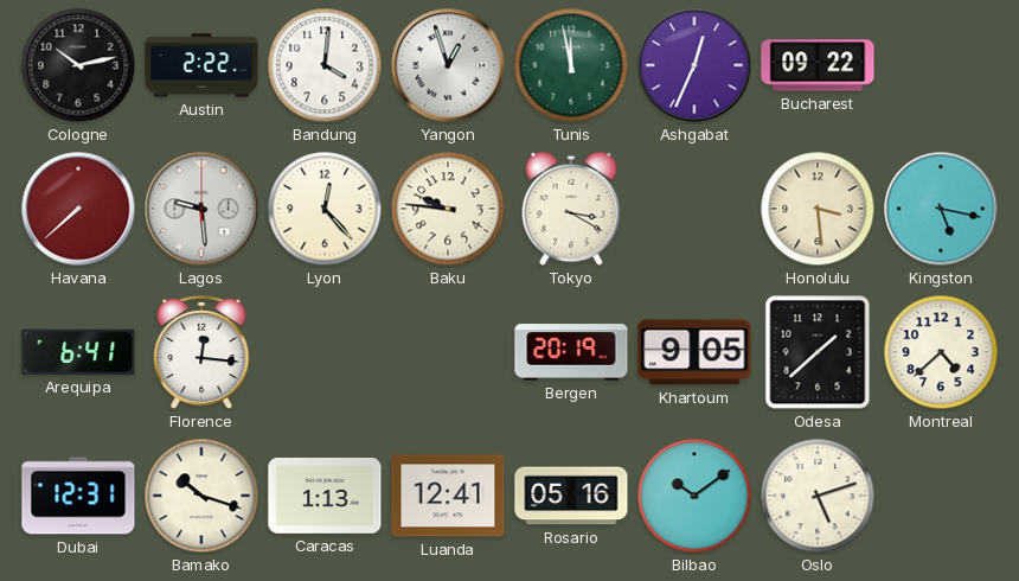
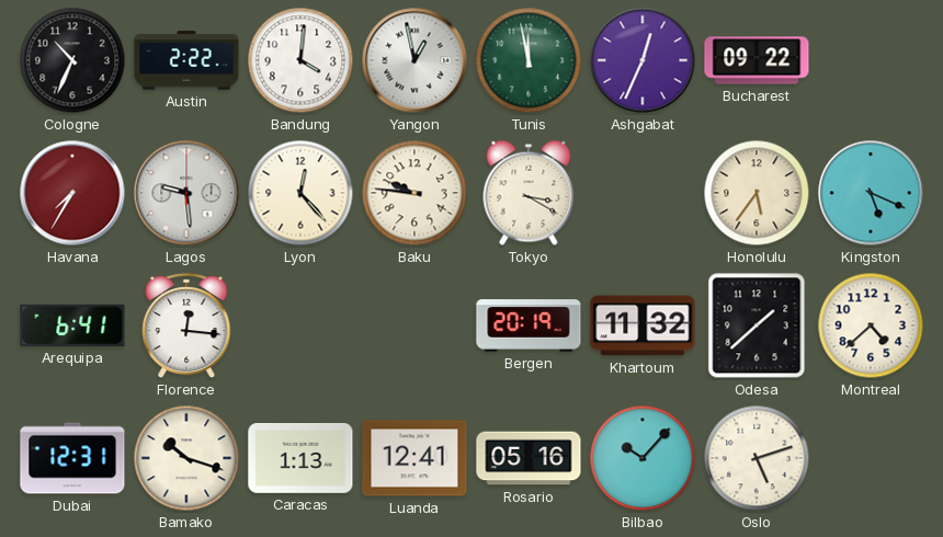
Cologne: 10:13 -> 10:34
Yangon: 12:57 -> 12:58
Havana: 7:38 -> 7:35
Honolulu: 3:29 -> 5:36
Kingston: 5:17 -> 5:19
Khartoum: 9:05 -> 11:32
Bilbao: 10:09 -> 10:07
